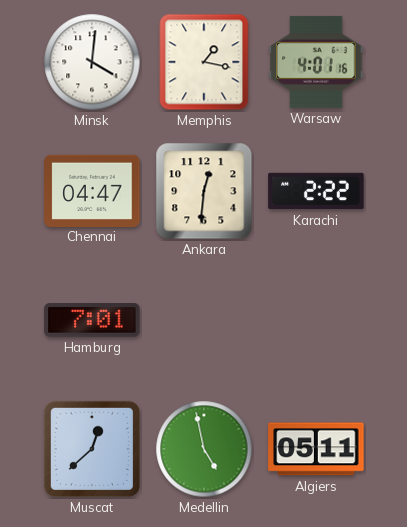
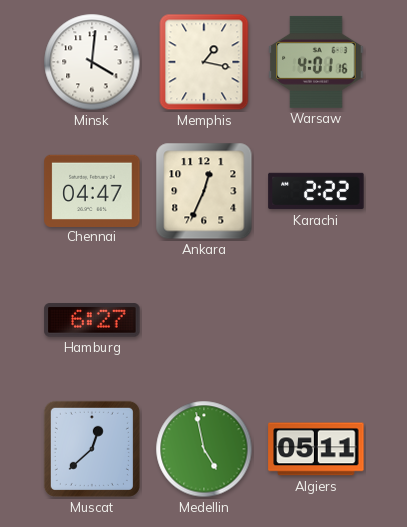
Ankara: 12:31 -> 12:34
Hamburg: 7:01 -> 6:27
